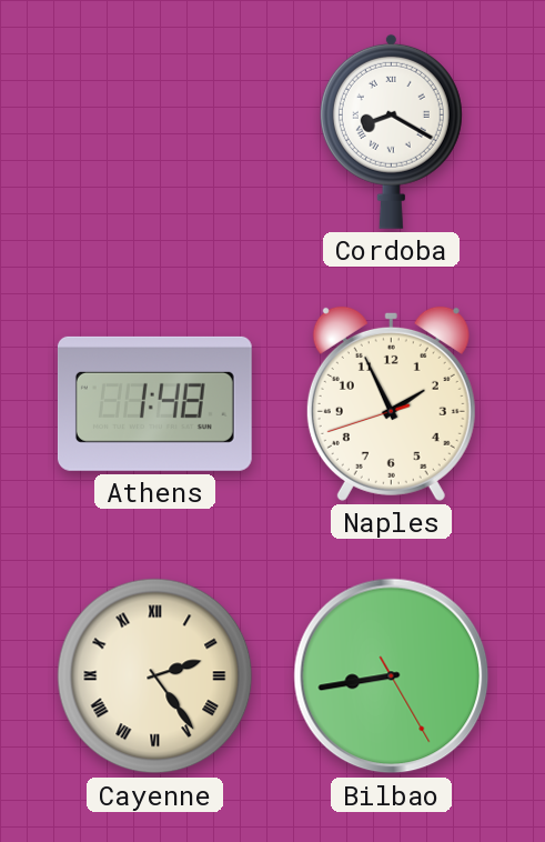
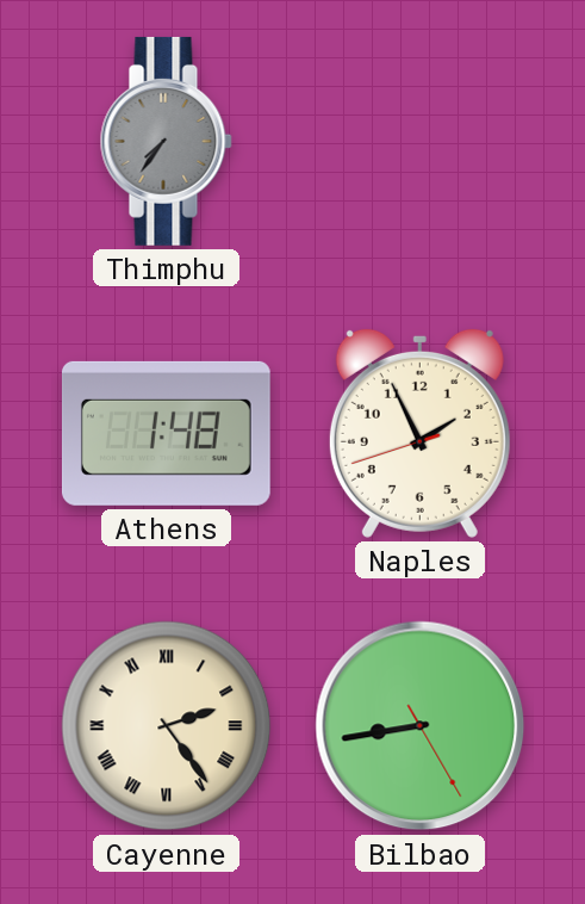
Thimphu: none -> 7:36
Cordoba: 8:20 -> none
